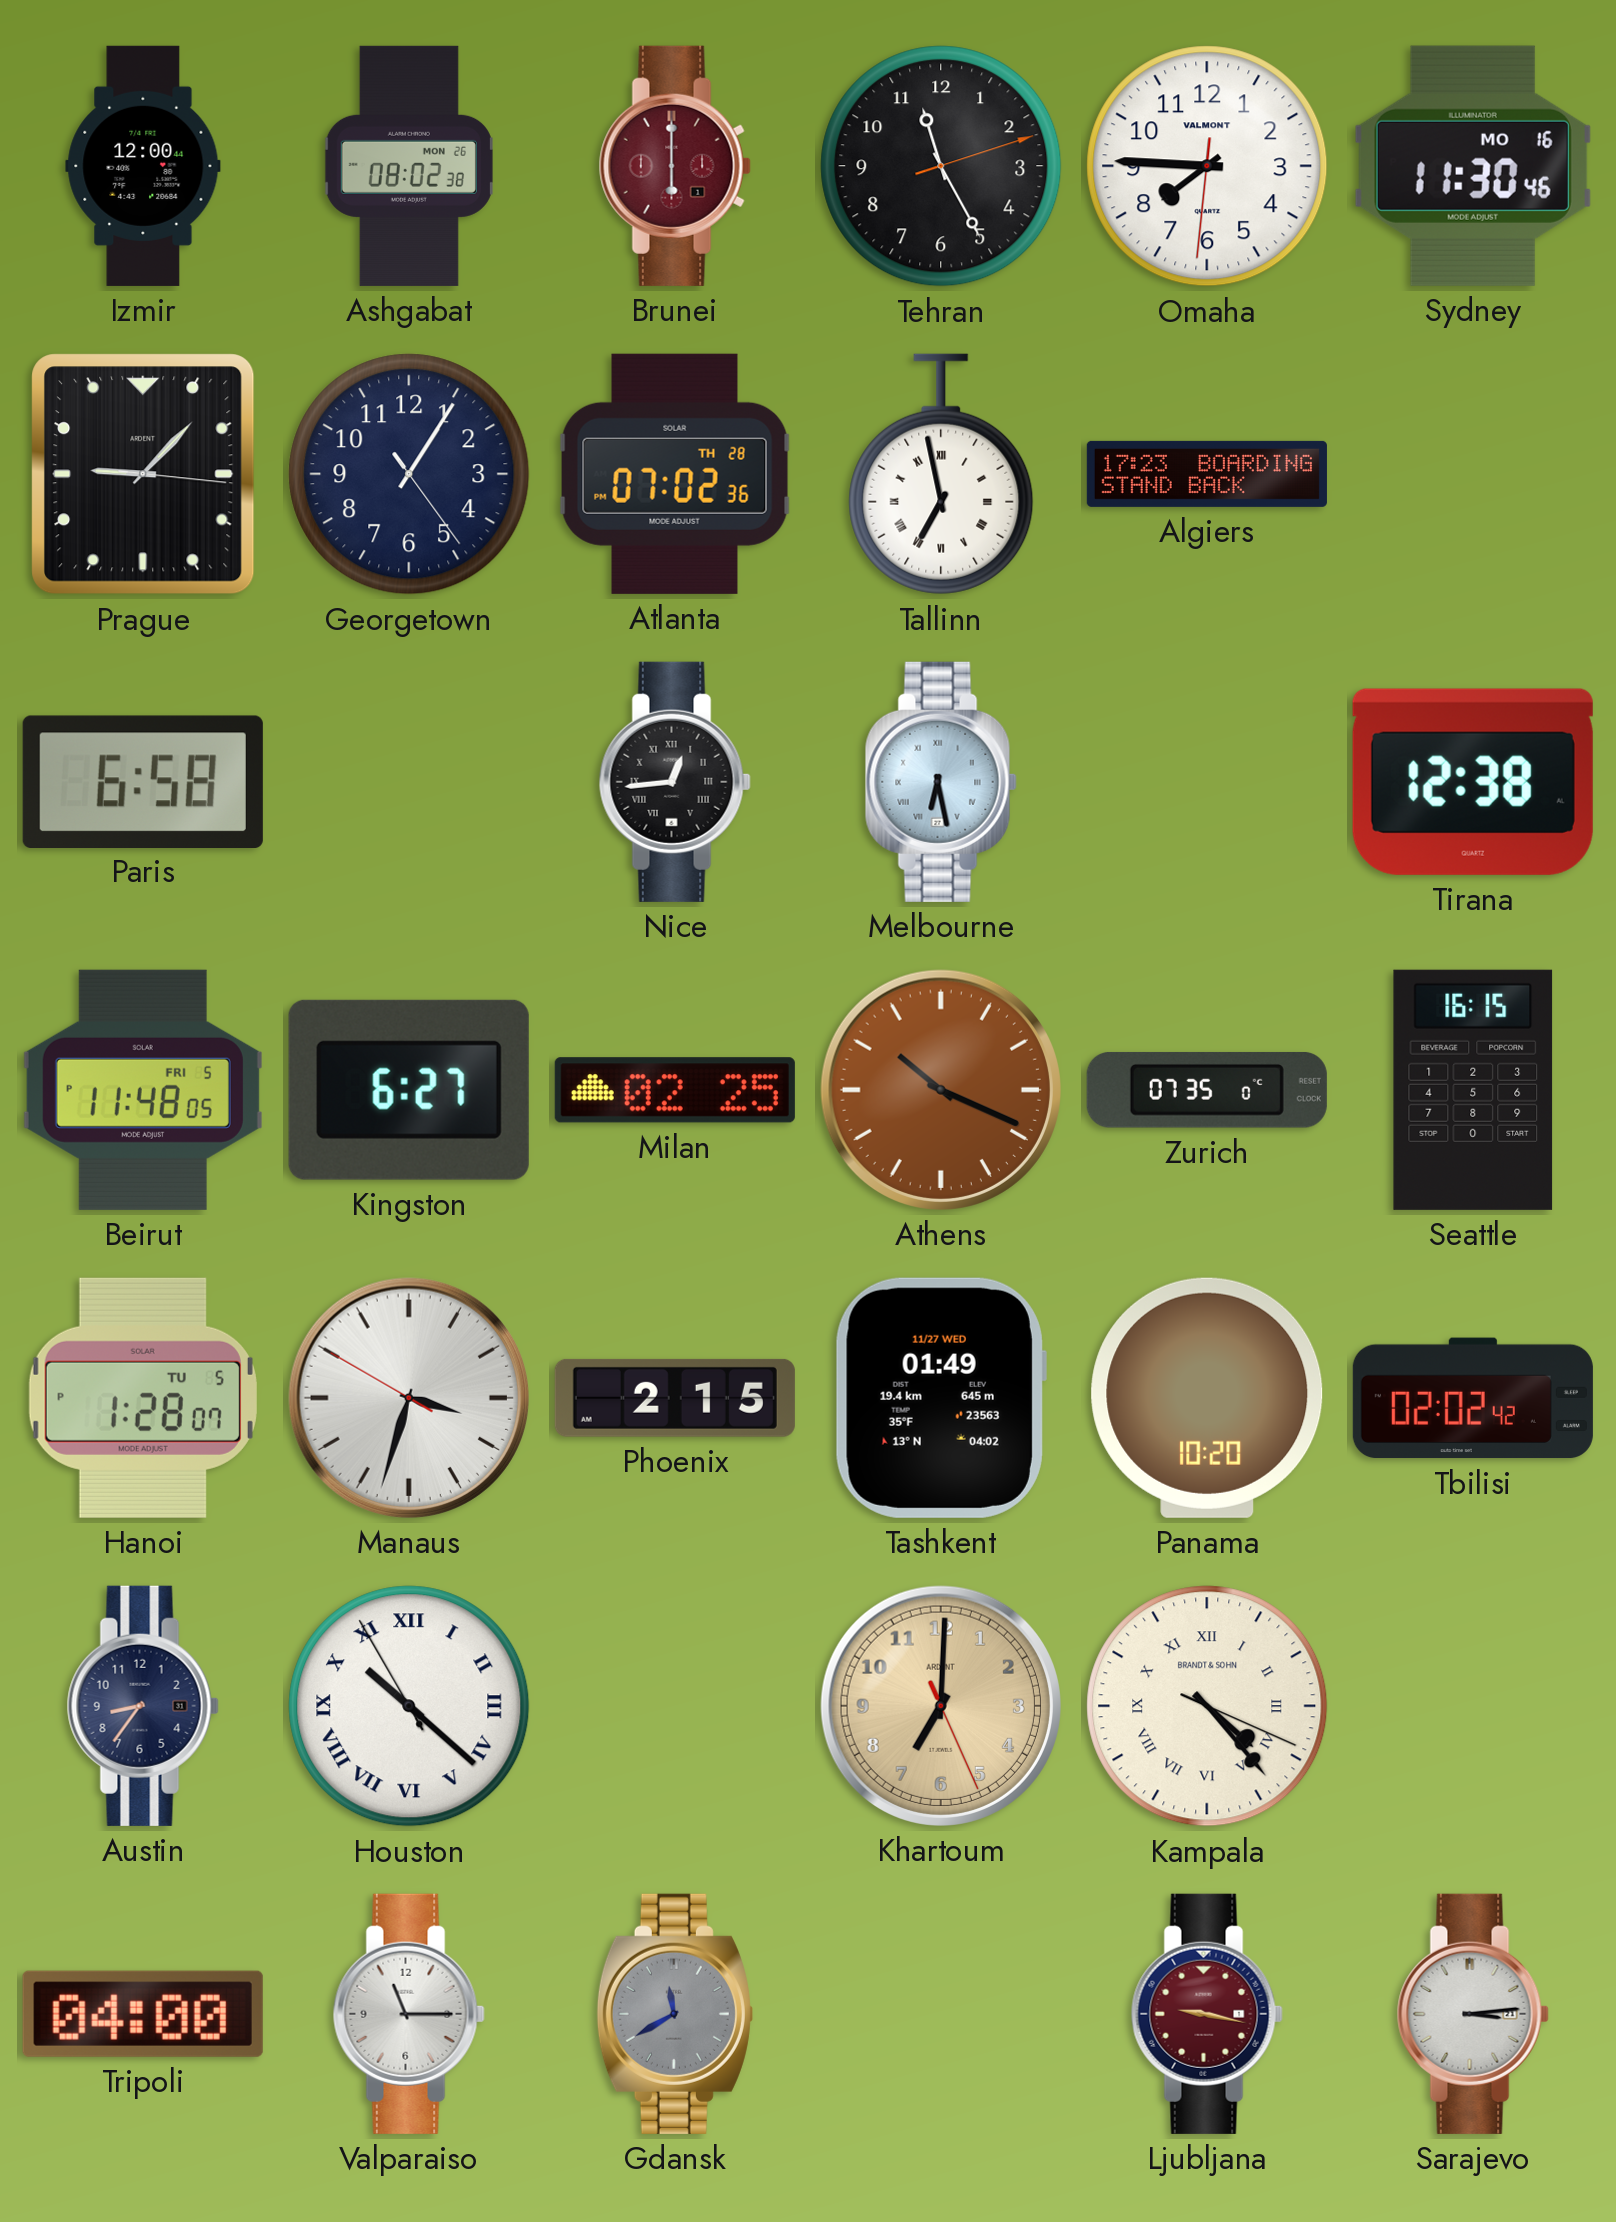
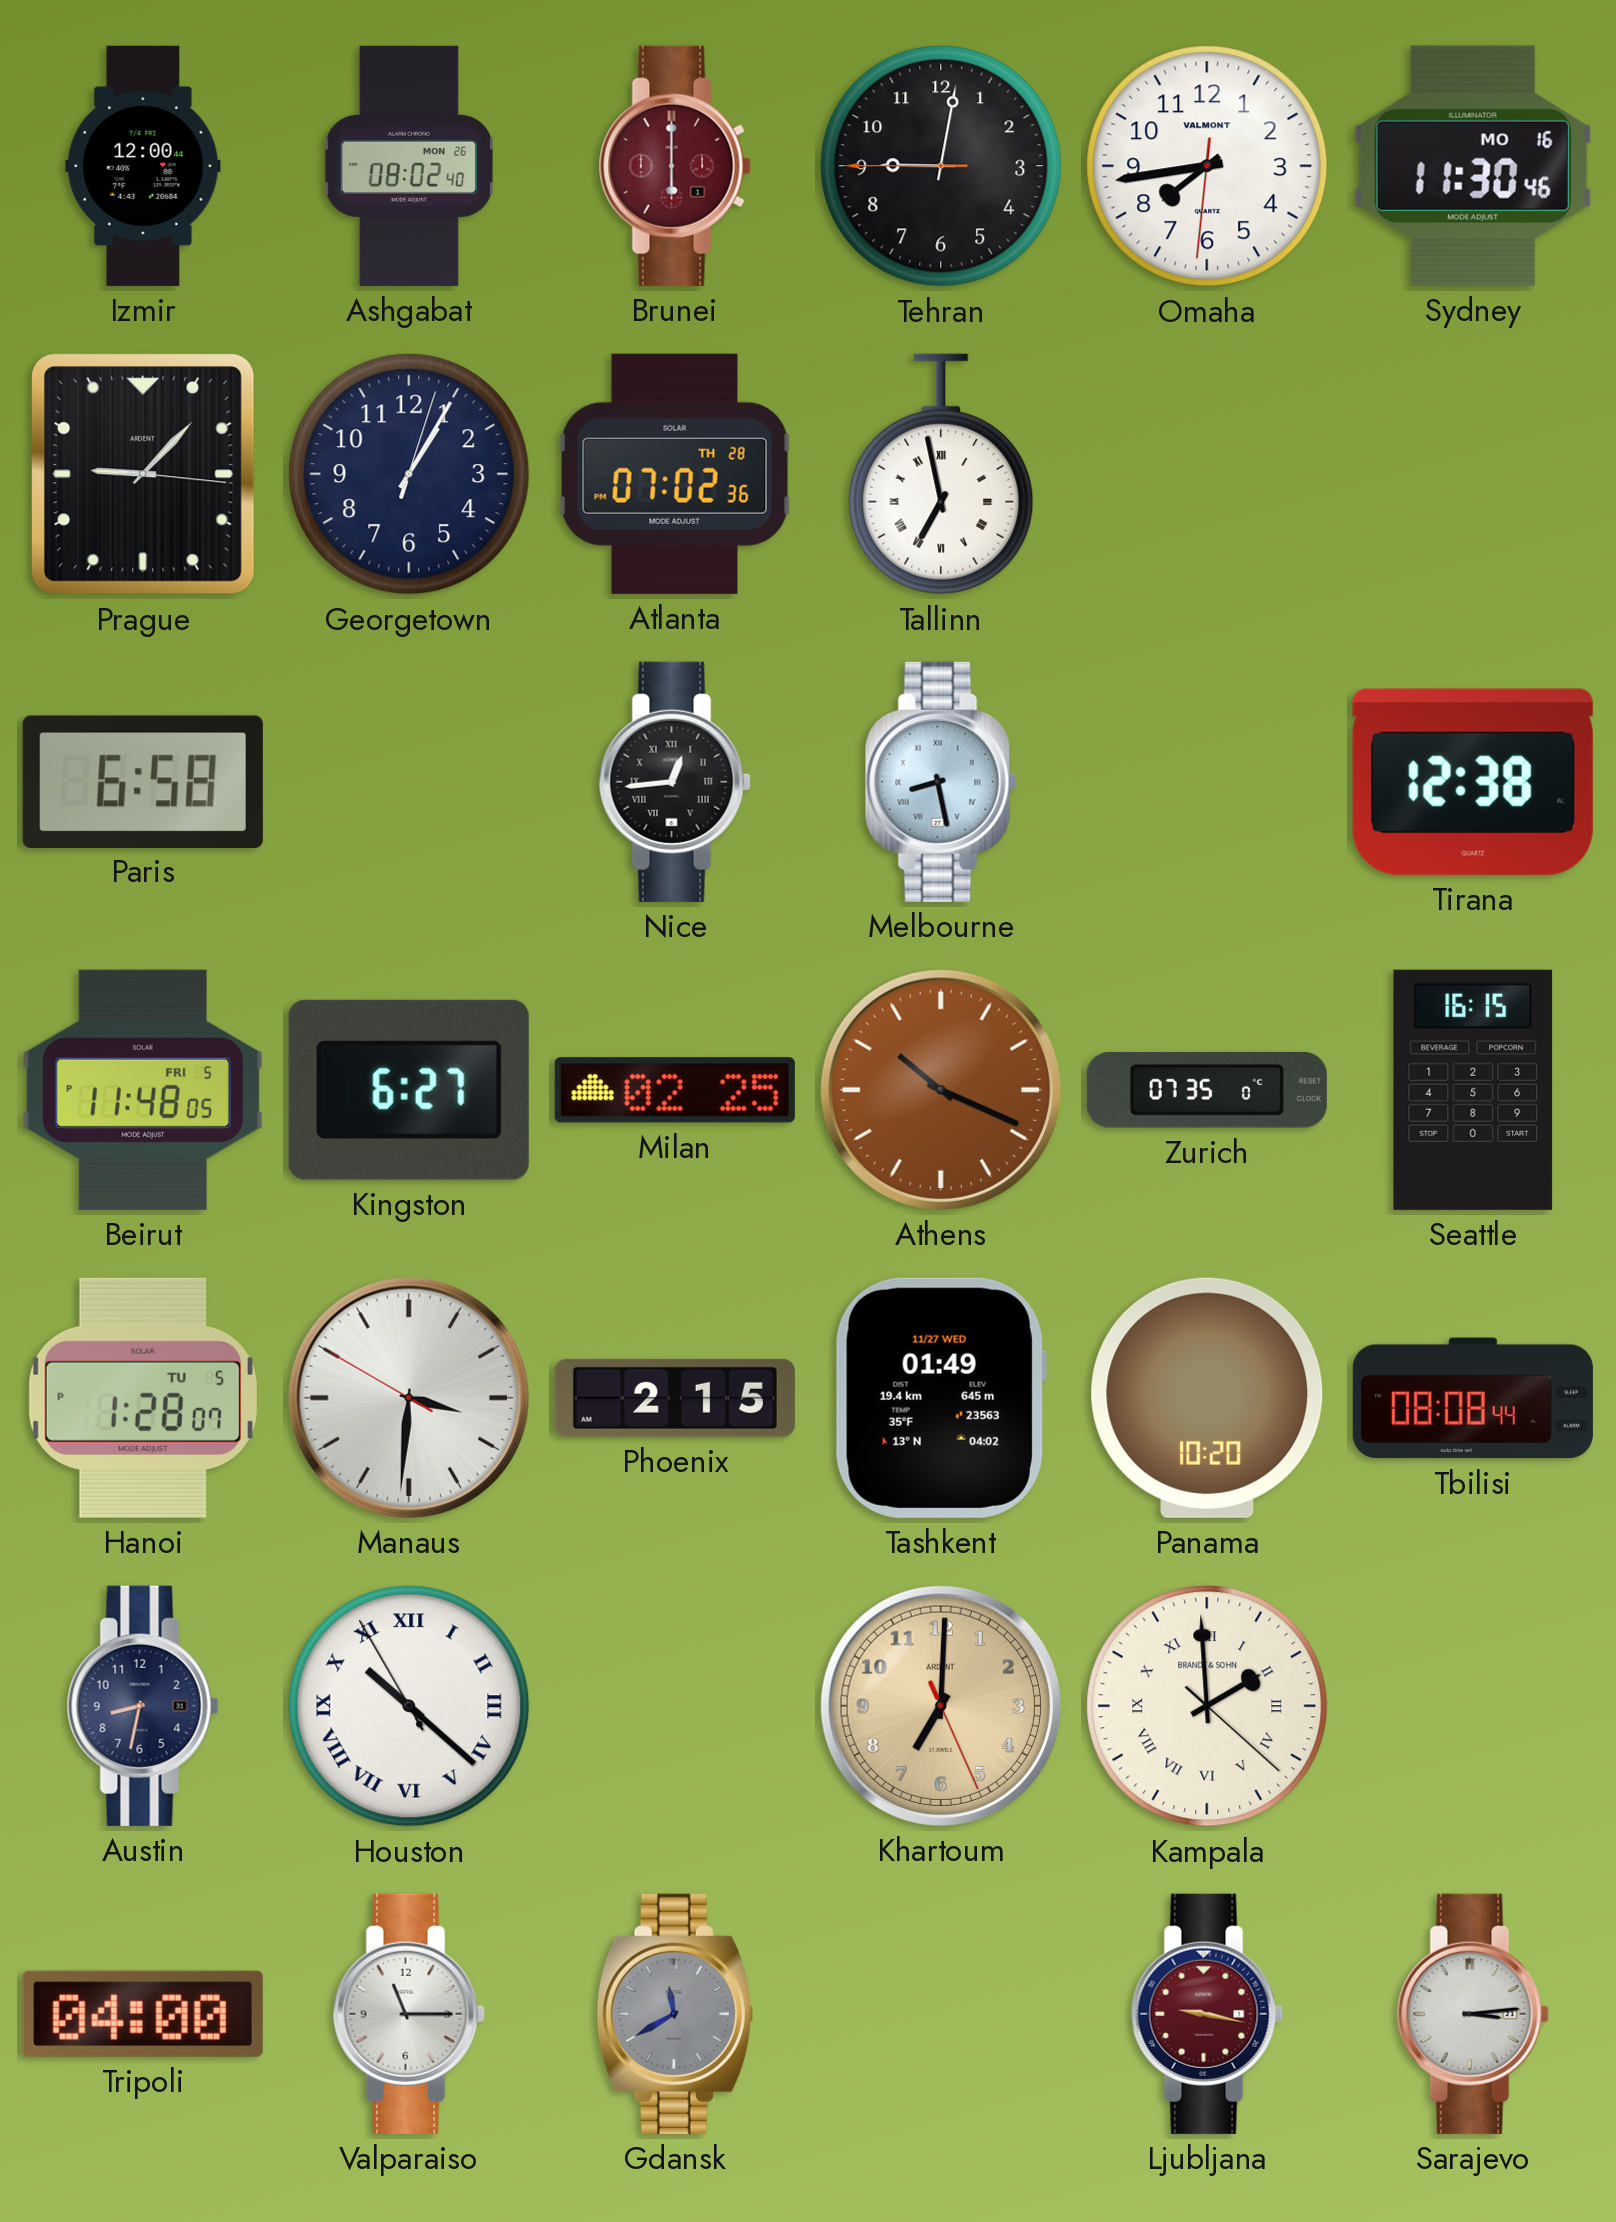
Ashgabat: 08:02:38 -> 08:02:40
Tehran: 11:25 -> 9:01
Omaha: 7:45 -> 7:43
Georgetown: 1:05:24 -> 1:05:03
Algiers: 17:23 -> none
Melbourne: 6:28 -> 8:28
Manaus: 3:32 -> 3:30
Tbilisi: 02:02 -> 08:08
Austin: 8:36 -> 8:32
Kampala: 4:23 -> 1:59
